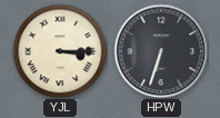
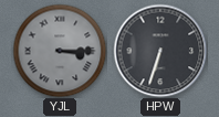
YJL dial: cream -> grey
